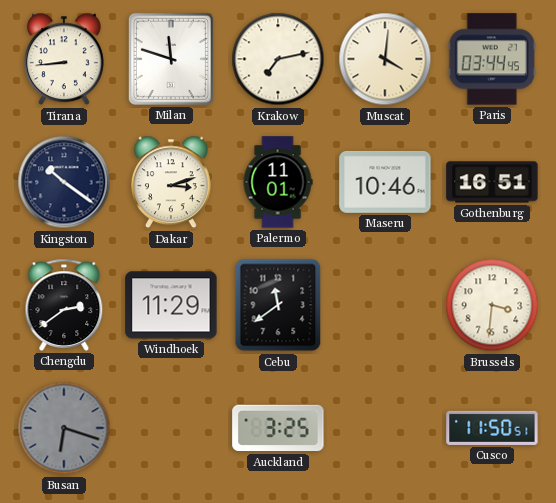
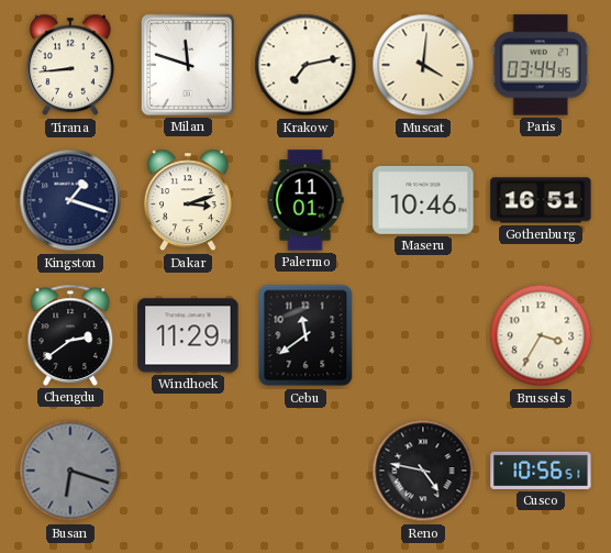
Kingston: 10:21 -> 1:18
Brussels: 3:31 -> 3:35
Auckland: 3:25 -> none
Reno: none -> 4:47
Cusco: 11:50 -> 10:56
